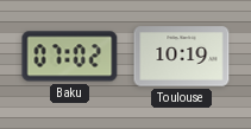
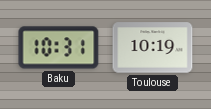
Baku: 07:02 -> 10:31
